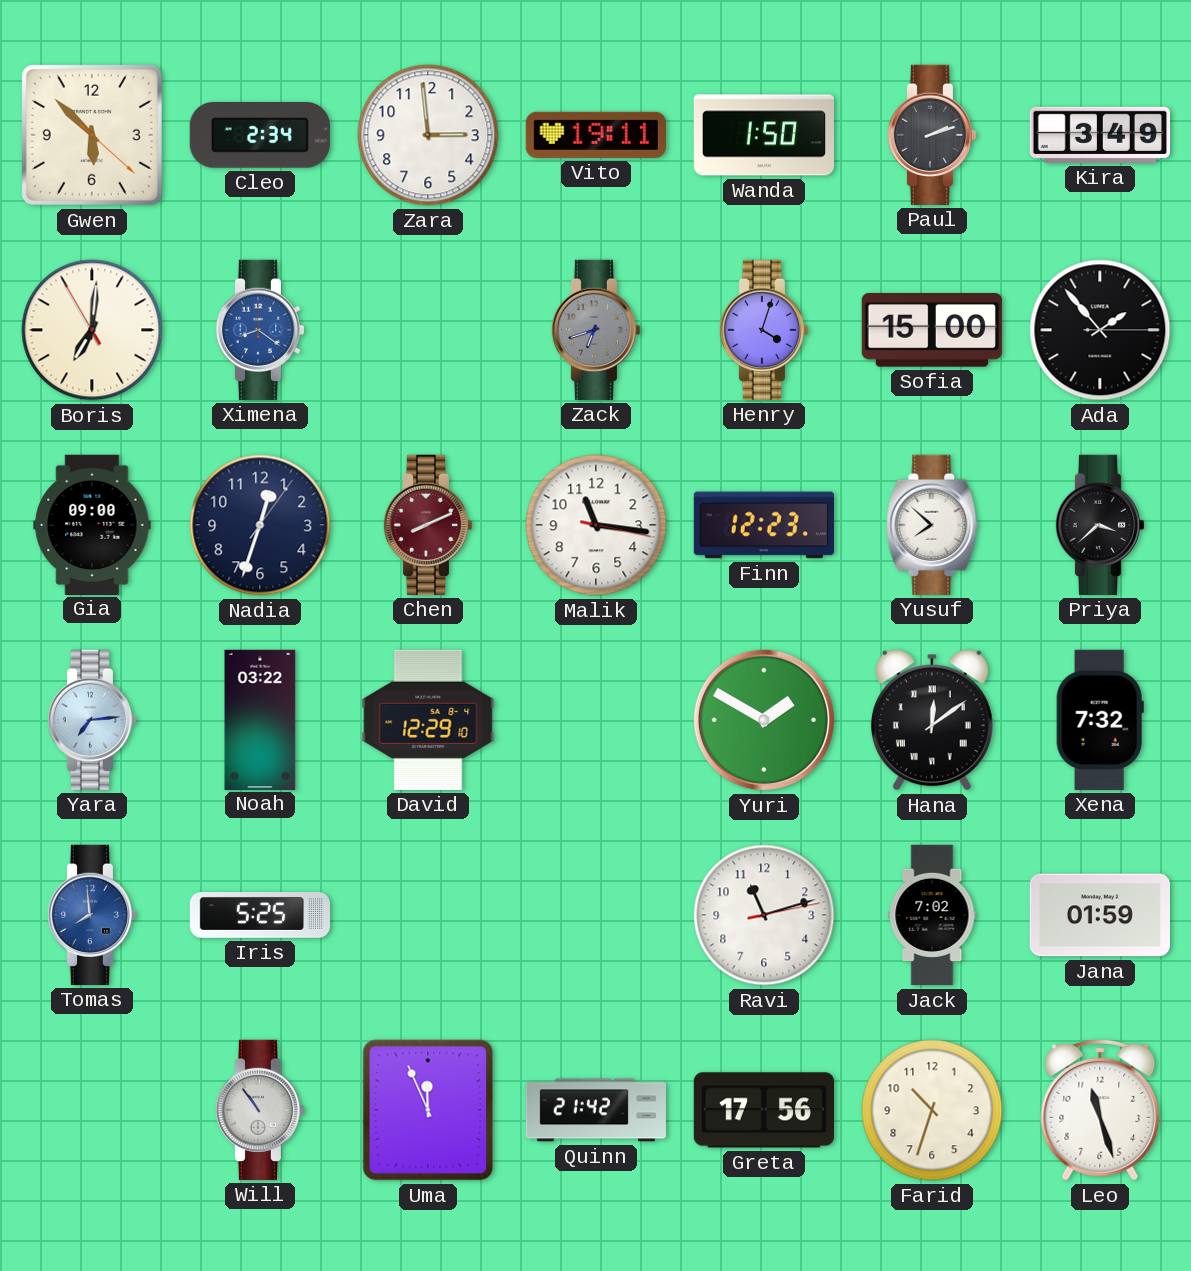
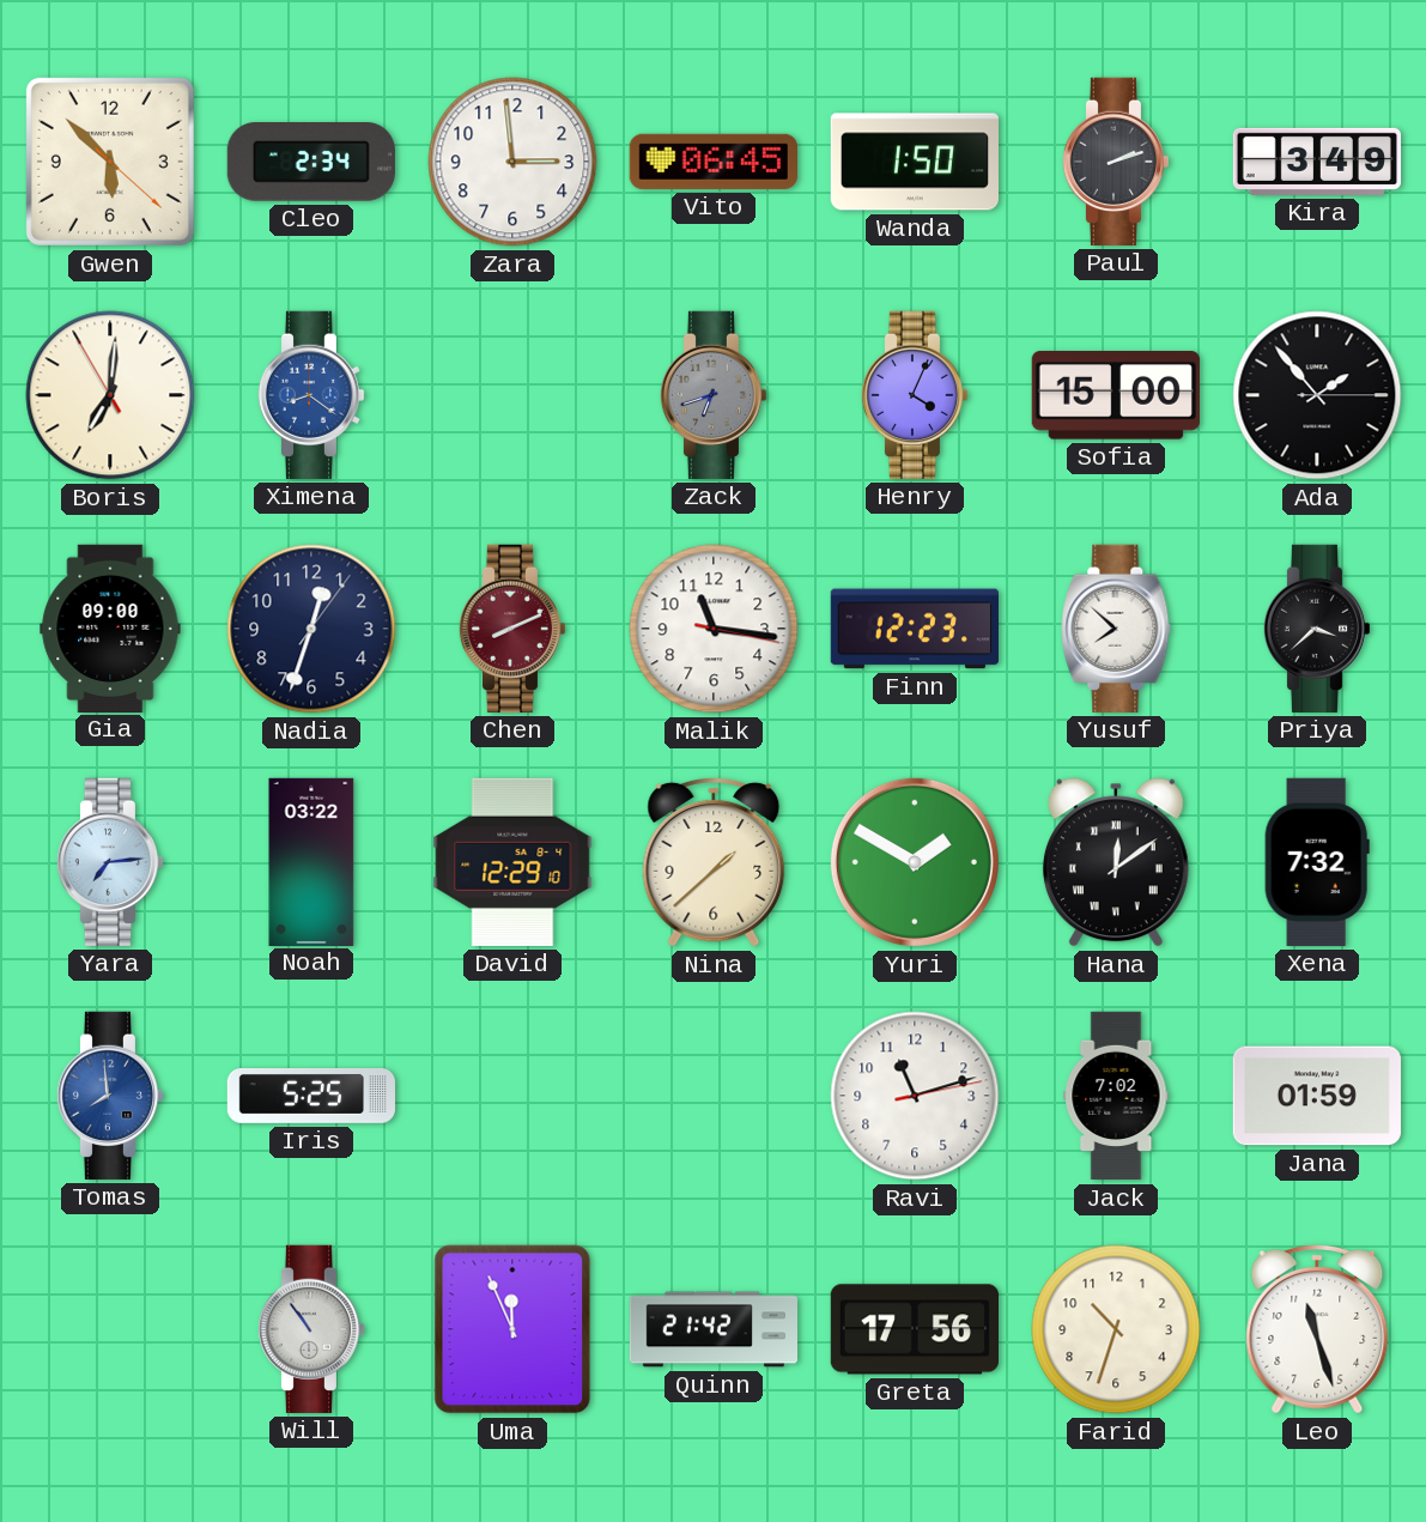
Vito: 19:11 -> 06:45
Henry: 4:03 -> 4:04
Nina: none -> 1:38
